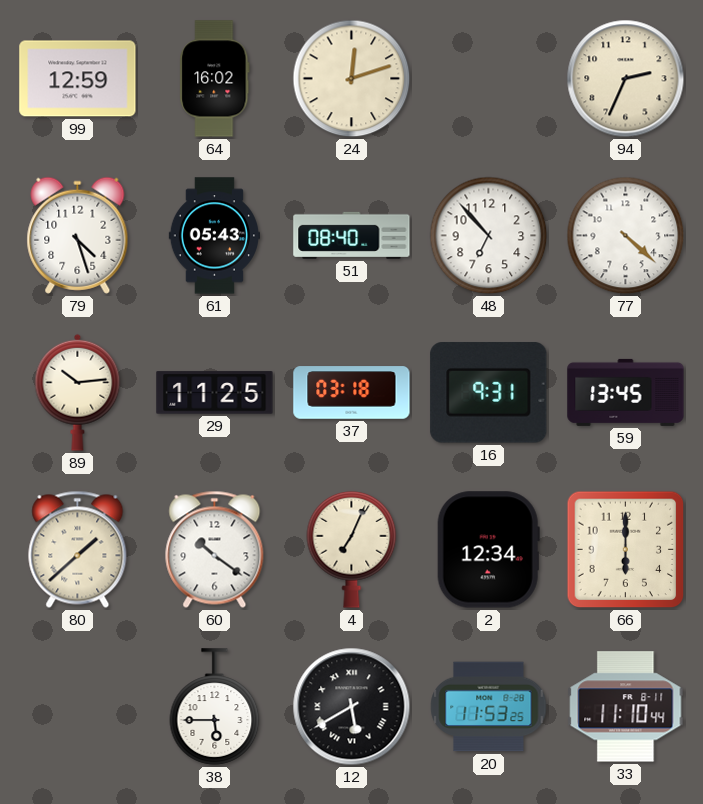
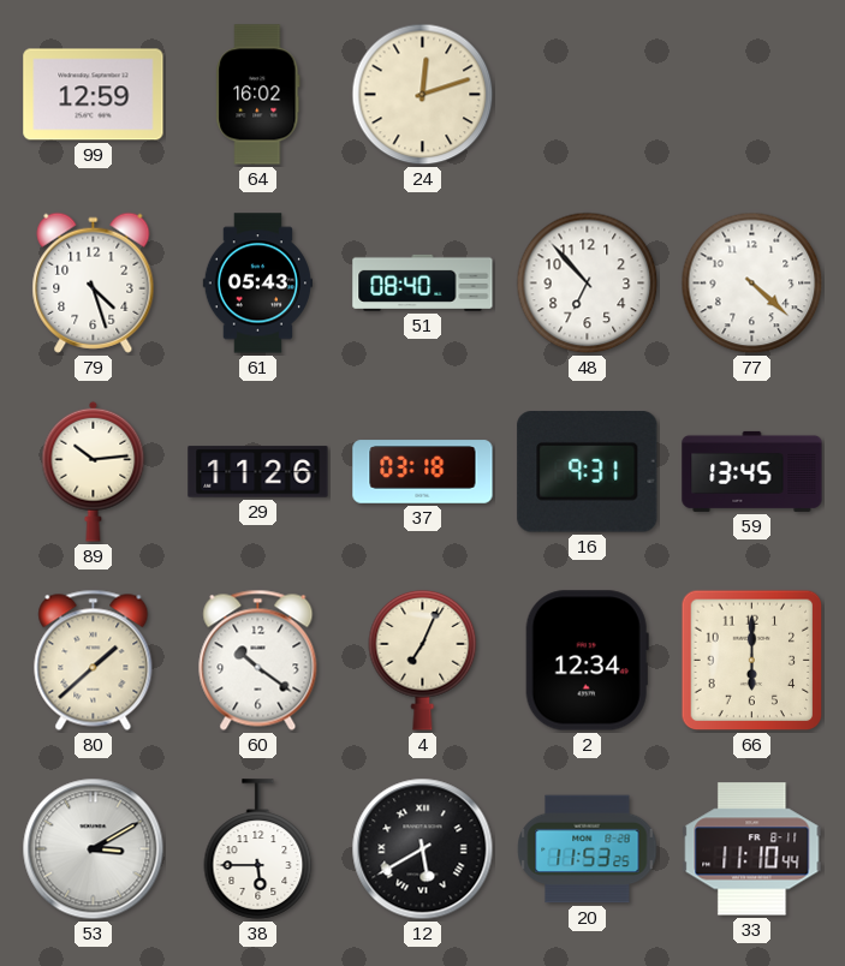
94: 2:34 -> none
29: 11:25 -> 11:26
53: none -> 3:10
